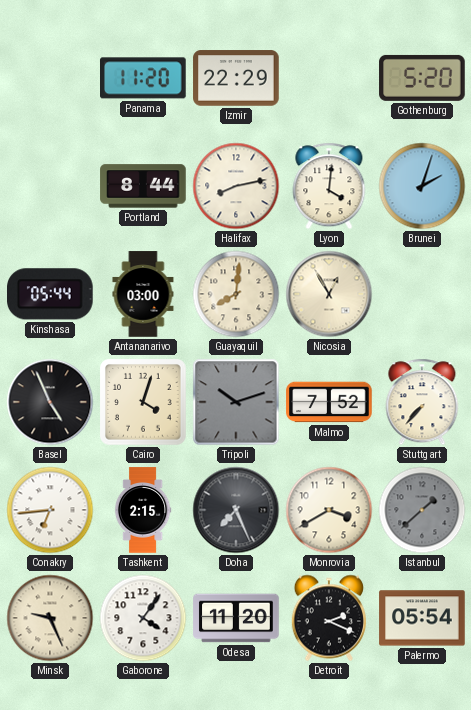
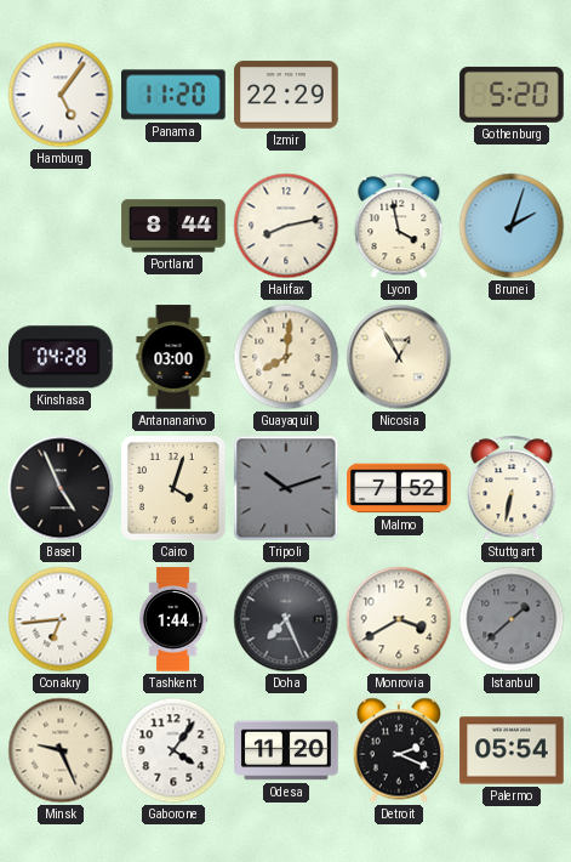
Hamburg: none -> 5:06
Lyon: 4:01 -> 3:58
Kinshasa: 05:44 -> 04:28
Stuttgart: 7:37 -> 6:32
Tashkent: 2:15 -> 1:44
